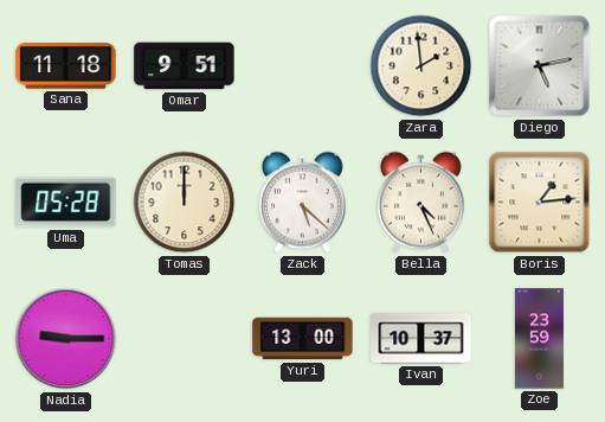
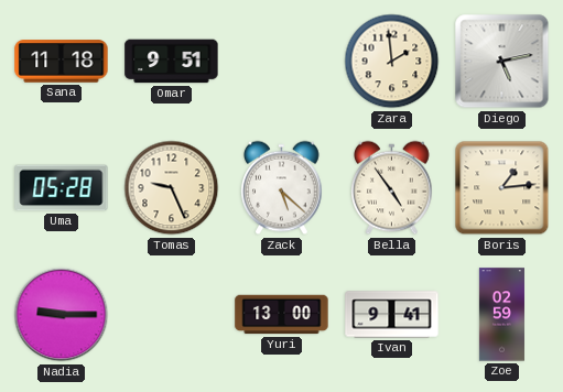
Tomas: 12:00 -> 9:26
Bella: 4:26 -> 4:54
Ivan: 10:37 -> 9:41
Zoe: 23:59 -> 02:59
